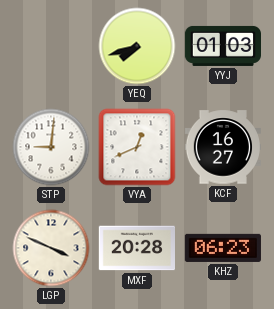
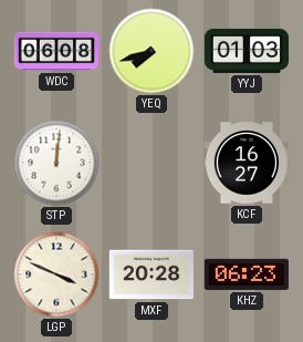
WDC: none -> 06:08
STP: 9:01 -> 12:01
VYA: 12:41 -> none
